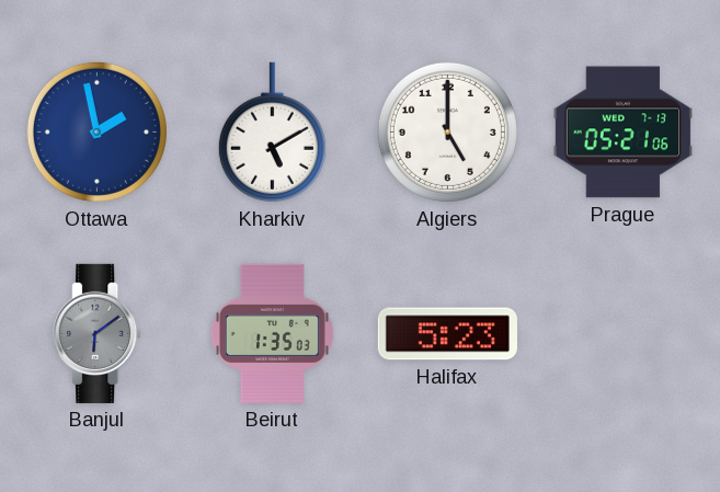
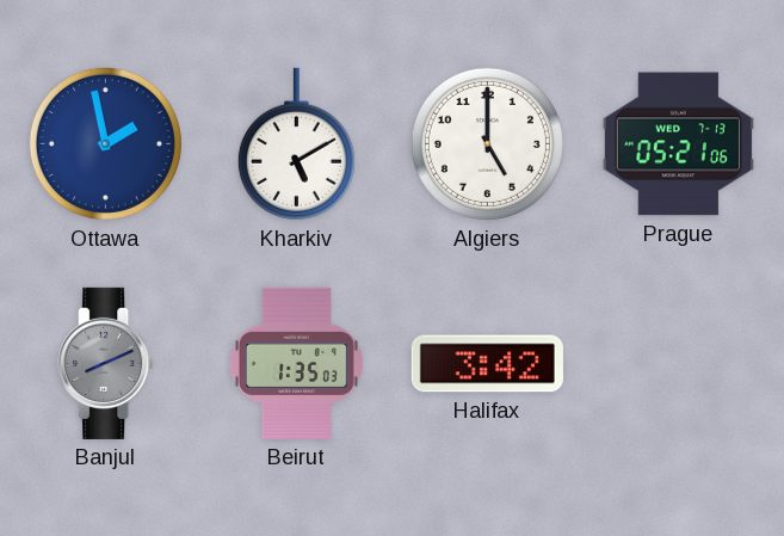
Banjul: 6:09 -> 8:11
Halifax: 5:23 -> 3:42
